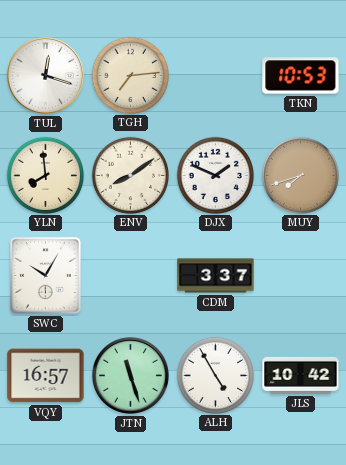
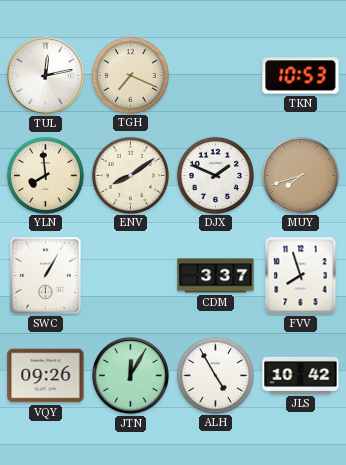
TUL: 12:18 -> 12:13
TGH: 7:14 -> 7:19
SWC: 10:05 -> 1:05
FVV: none -> 7:57
VQY: 16:57 -> 09:26
JTN: 11:27 -> 12:05
